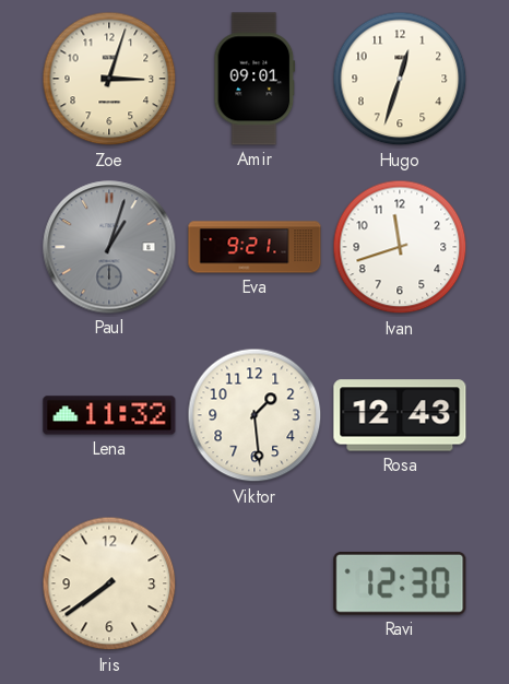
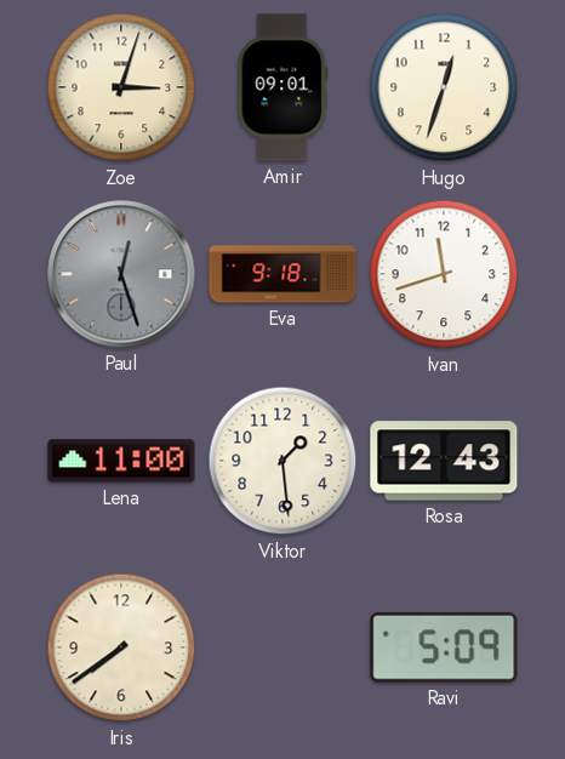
Paul: 1:03 -> 12:27
Eva: 9:21 -> 9:18
Lena: 11:32 -> 11:00
Ravi: 12:30 -> 5:09
